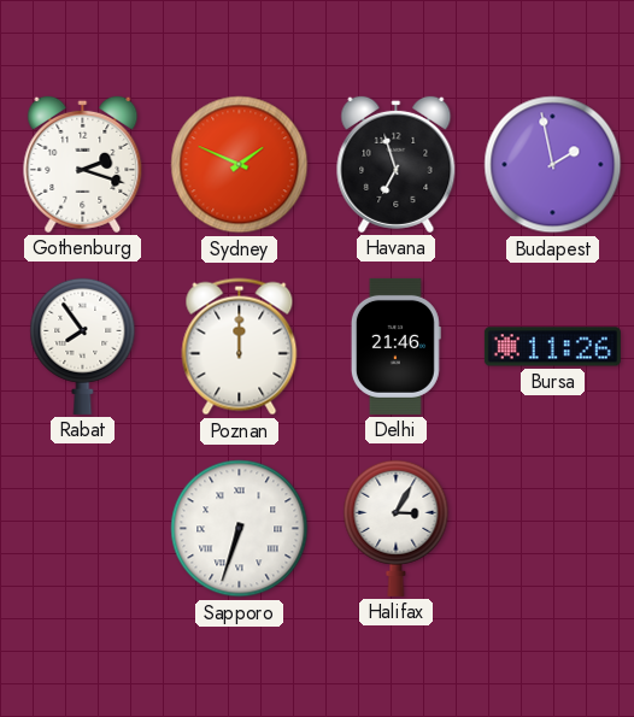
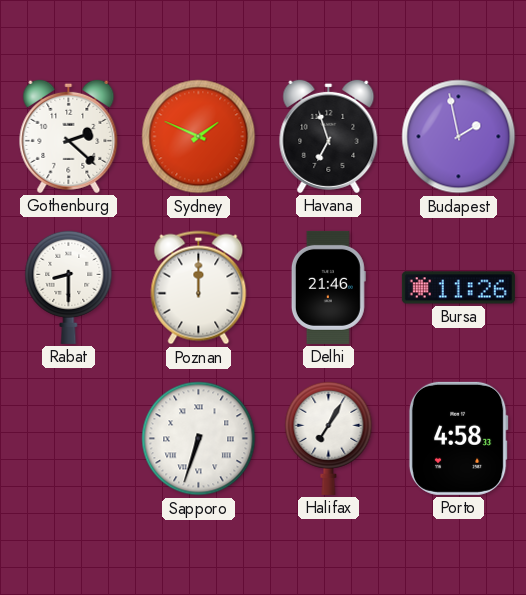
Gothenburg: 2:18 -> 2:22
Rabat: 7:54 -> 8:30
Halifax: 3:05 -> 7:05
Porto: none -> 4:58
